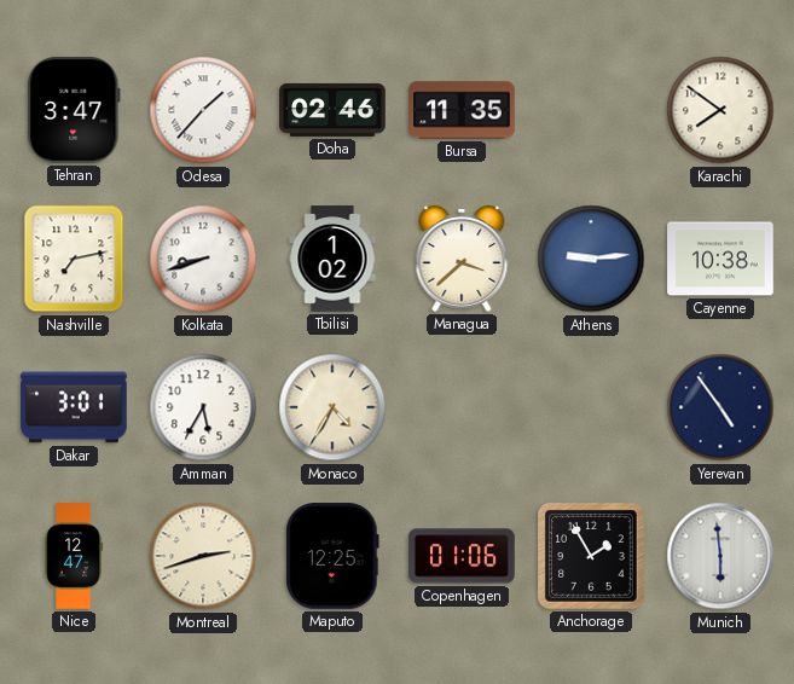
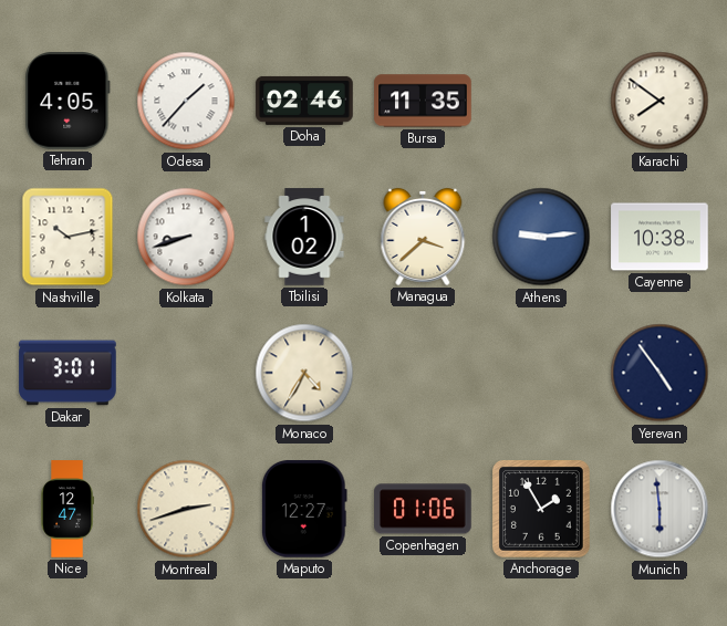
Tehran: 3:47 -> 4:05
Nashville: 7:13 -> 10:13
Amman: 5:35 -> none
Maputo: 12:25 -> 12:27
